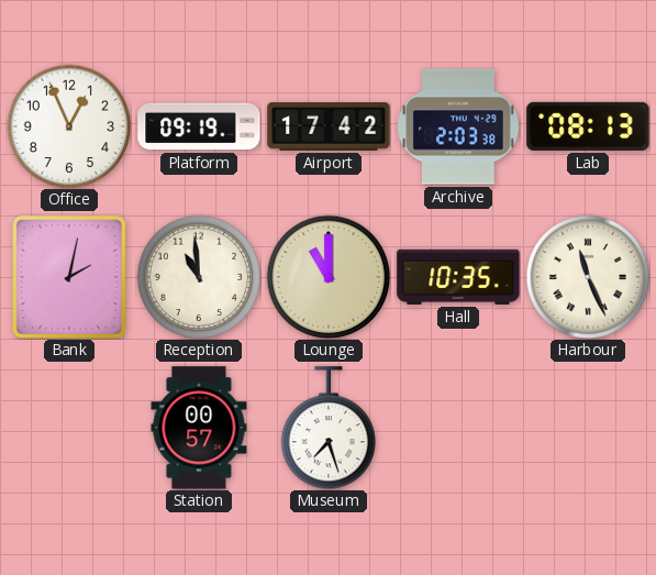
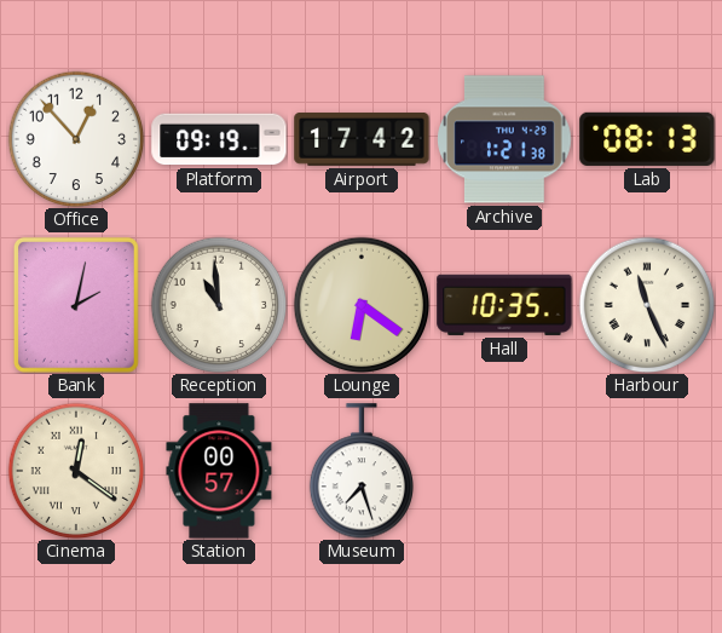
Office: 12:56 -> 12:53
Archive: 2:03 -> 1:21
Lounge: 11:00 -> 6:21
Cinema: none -> 12:21
